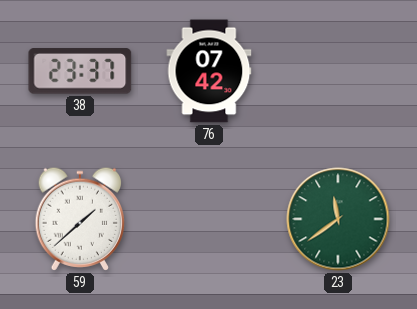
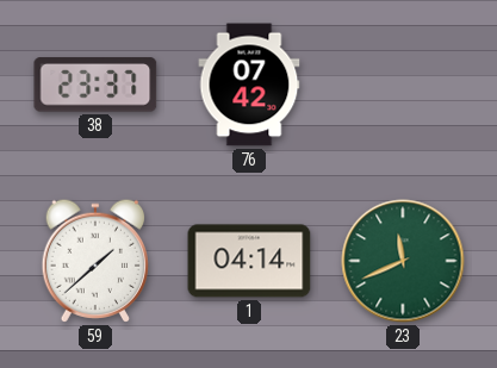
1: none -> 04:14
23: 11:39 -> 11:41
